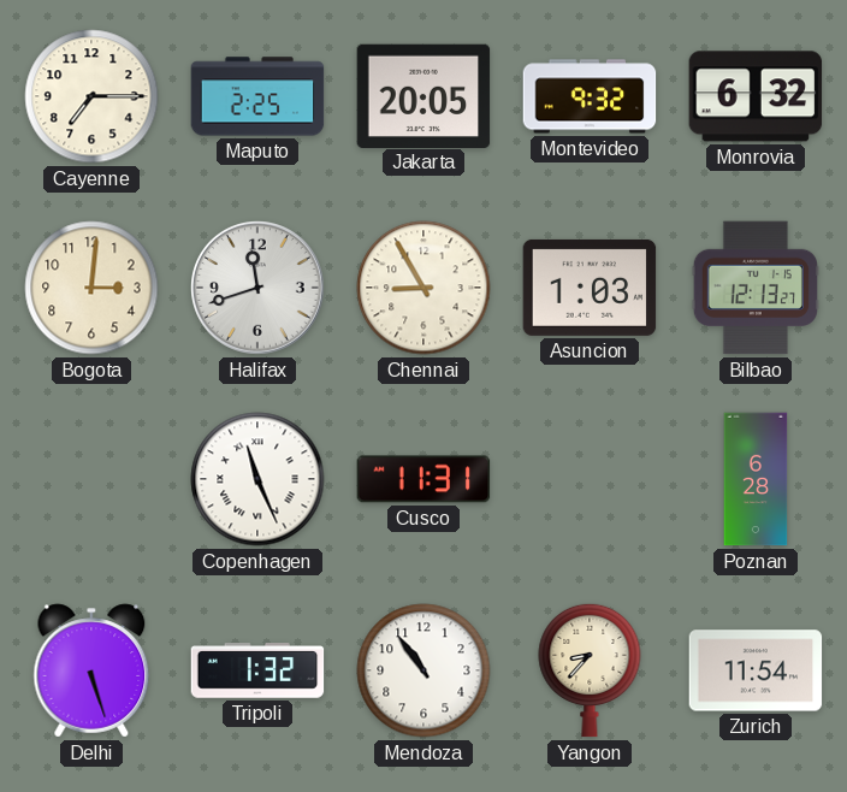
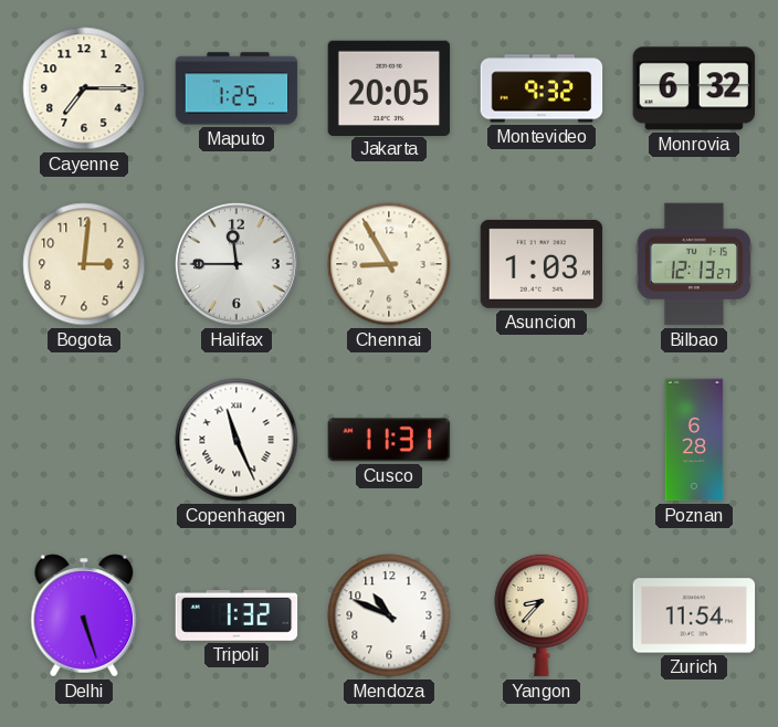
Maputo: 2:25 -> 1:25
Halifax: 11:42 -> 11:45
Mendoza: 10:54 -> 10:49
